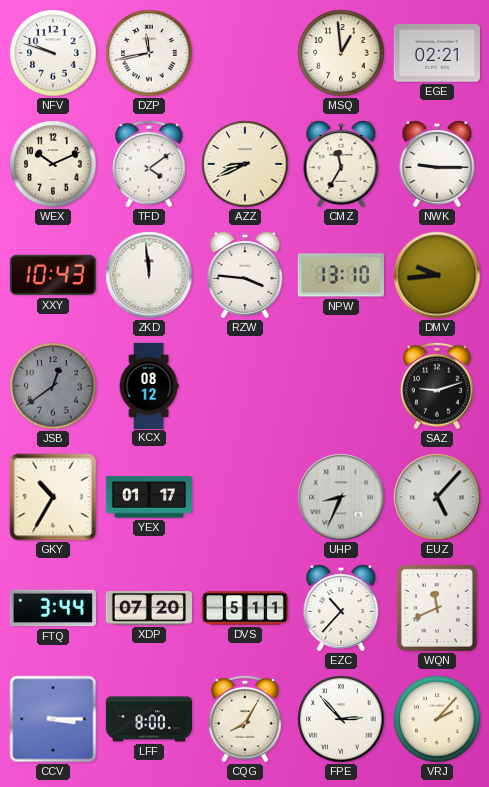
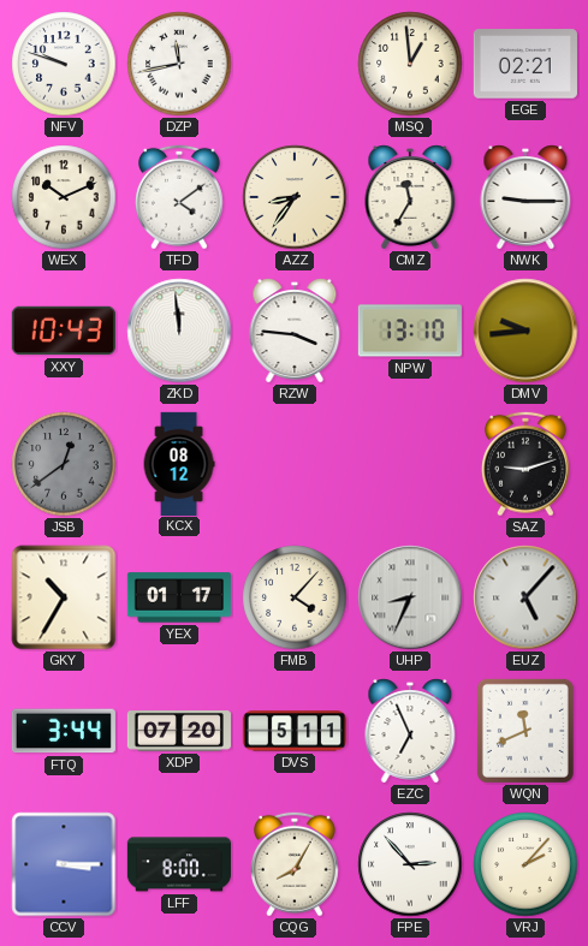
AZZ: 8:41 -> 8:36
FMB: none -> 4:07
EZC: 10:37 -> 6:56
